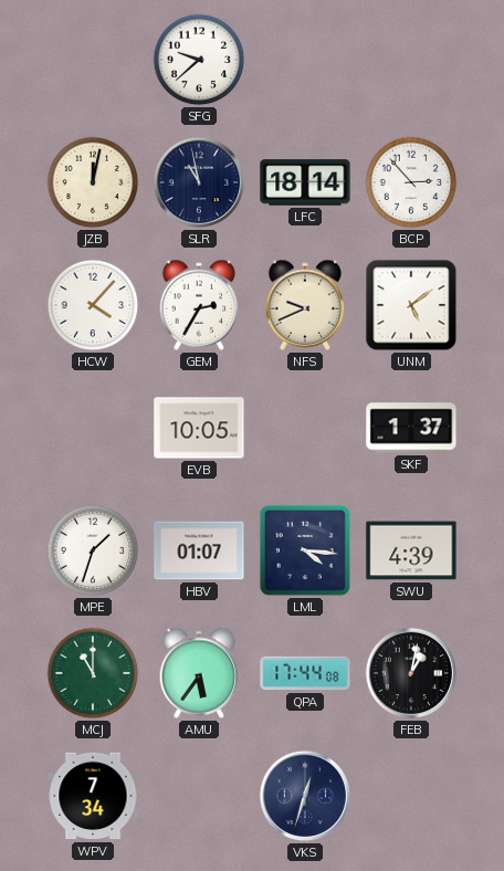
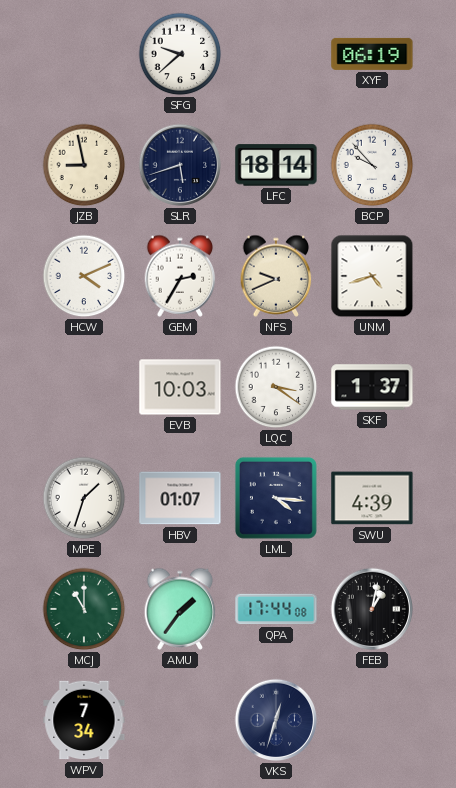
XYF: none -> 06:19
JZB: 12:02 -> 8:58
SLR: 10:58 -> 5:42
BCP: 2:53 -> 9:53
HCW: 4:07 -> 4:11
UNM: 5:09 -> 4:42
EVB: 10:05 -> 10:03
LQC: none -> 3:21
AMU: 5:36 -> 1:36
